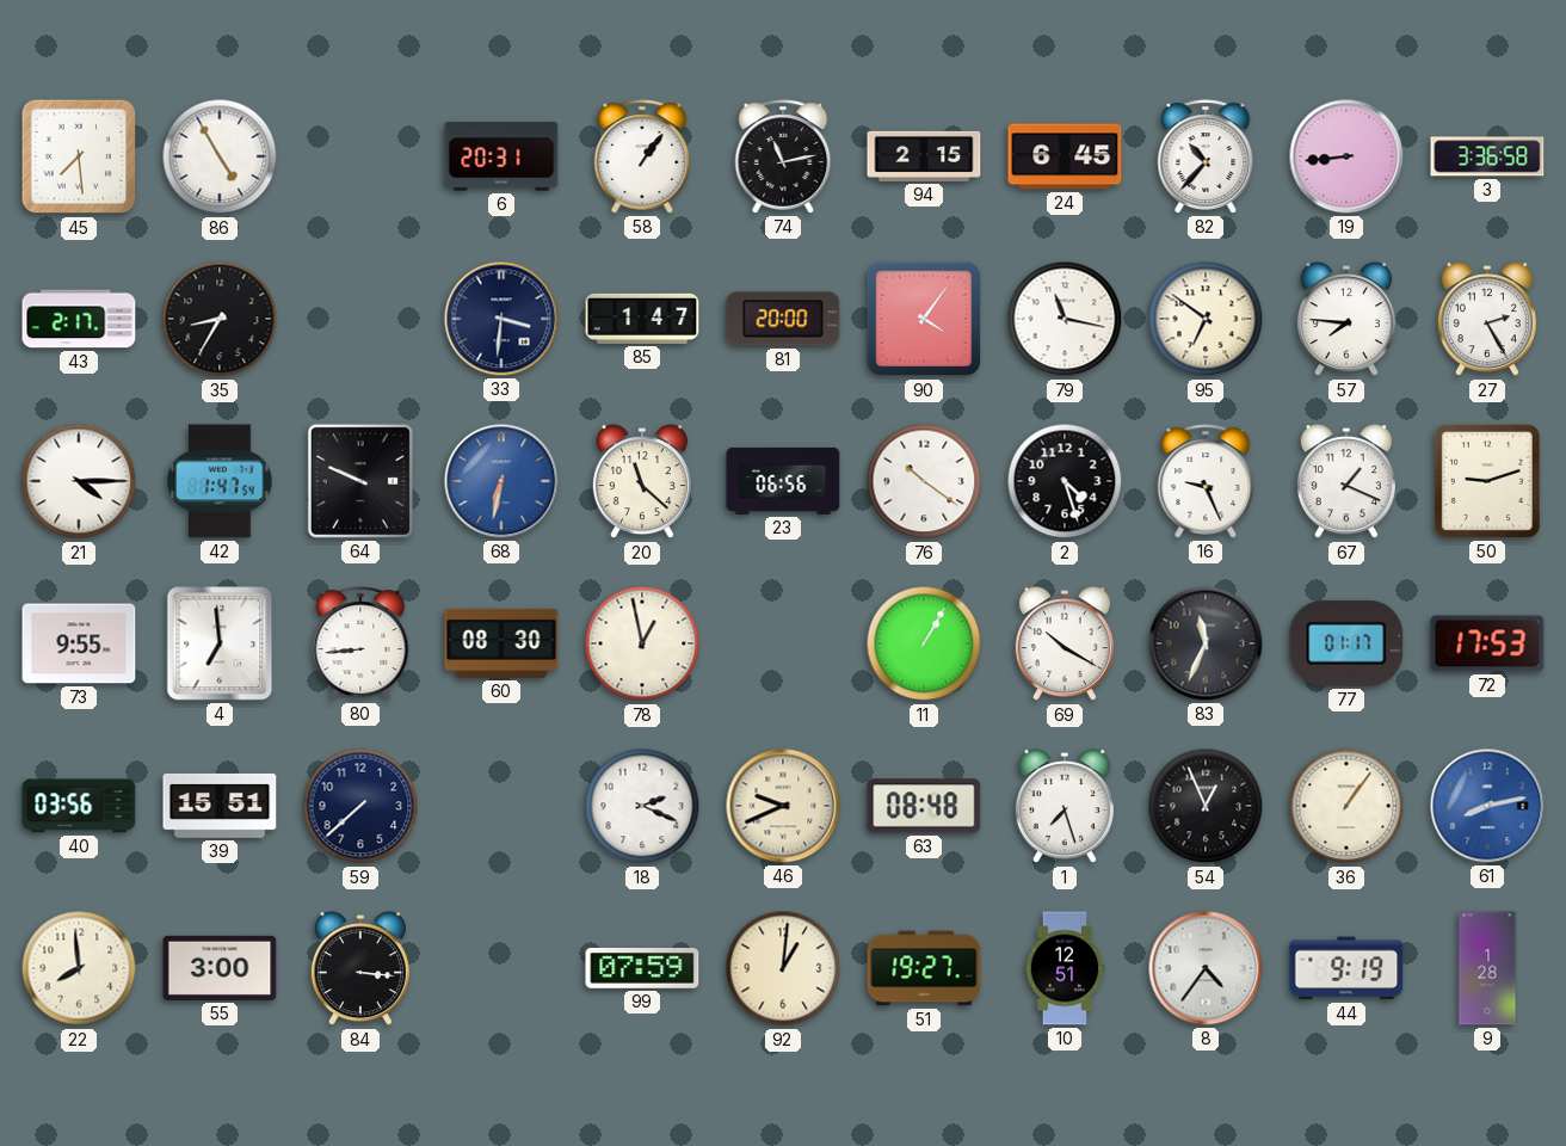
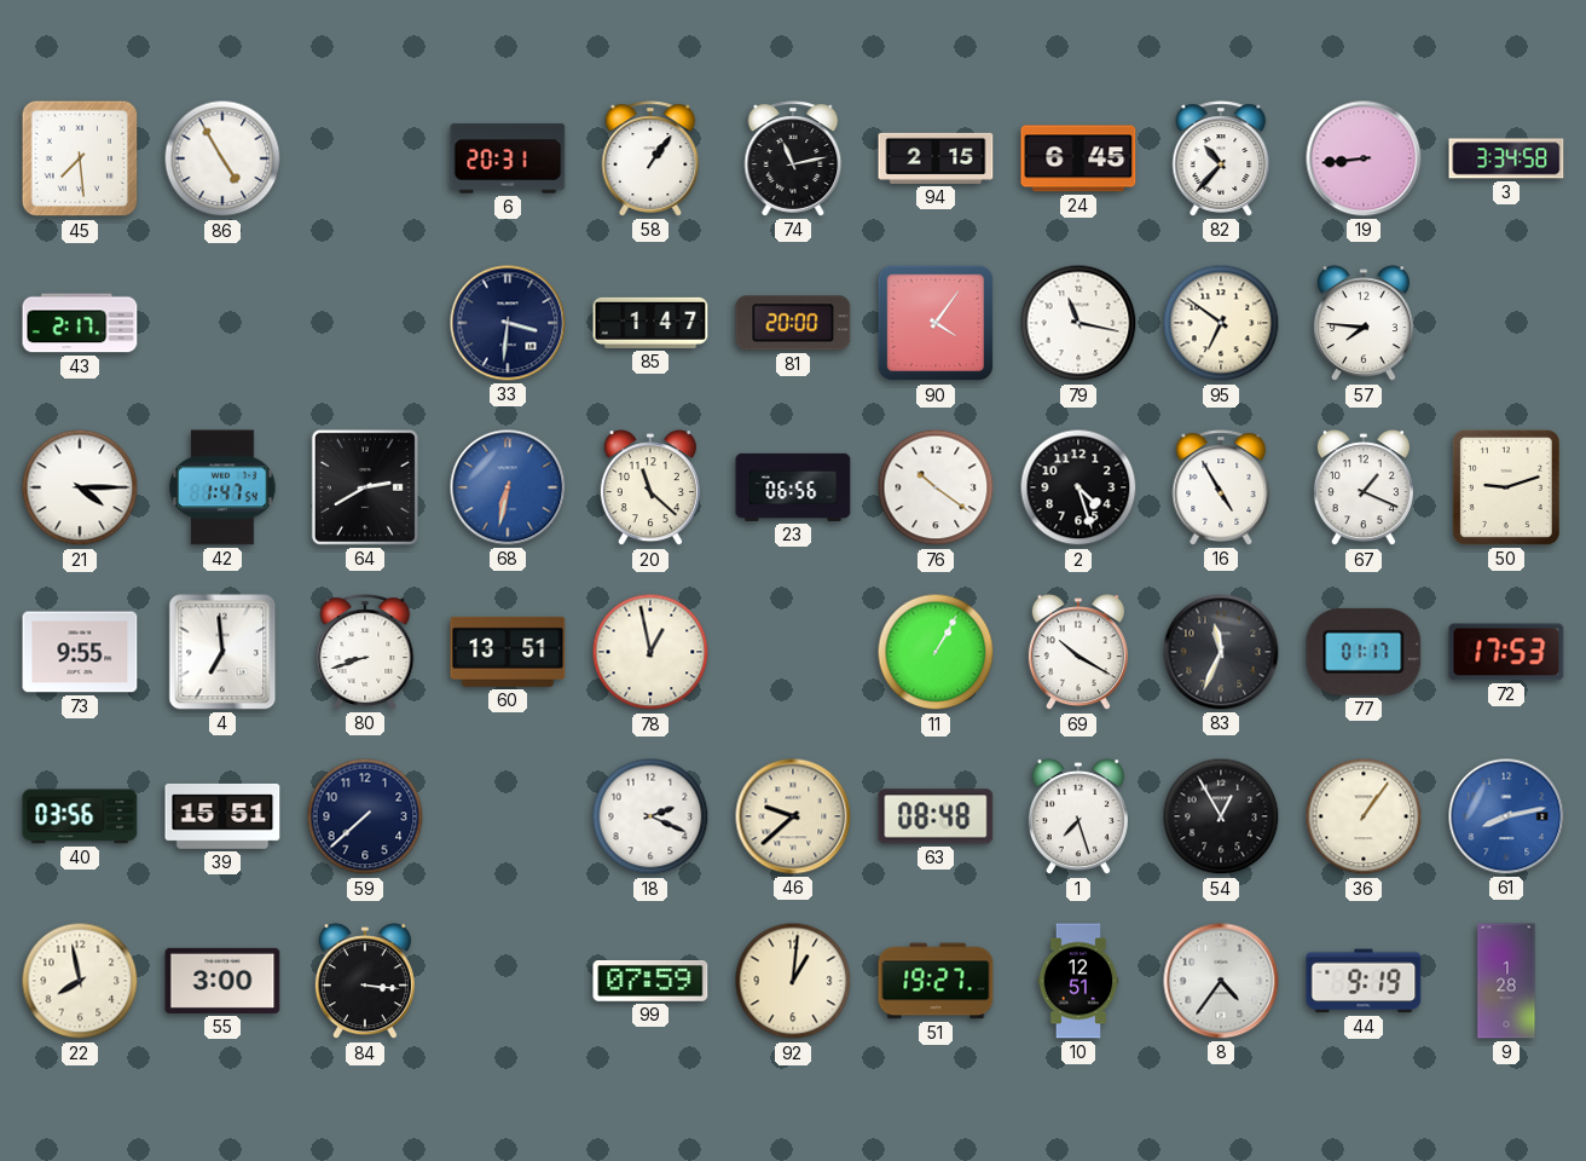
3: 3:36 -> 3:34
35: 8:35 -> none
27: 2:25 -> none
64: 9:49 -> 2:40
16: 9:26 -> 4:55
80: 8:44 -> 8:42
60: 08:30 -> 13:51
46: 9:41 -> 9:38
54: 12:56 -> 12:55
22: 7:59 -> 7:58
